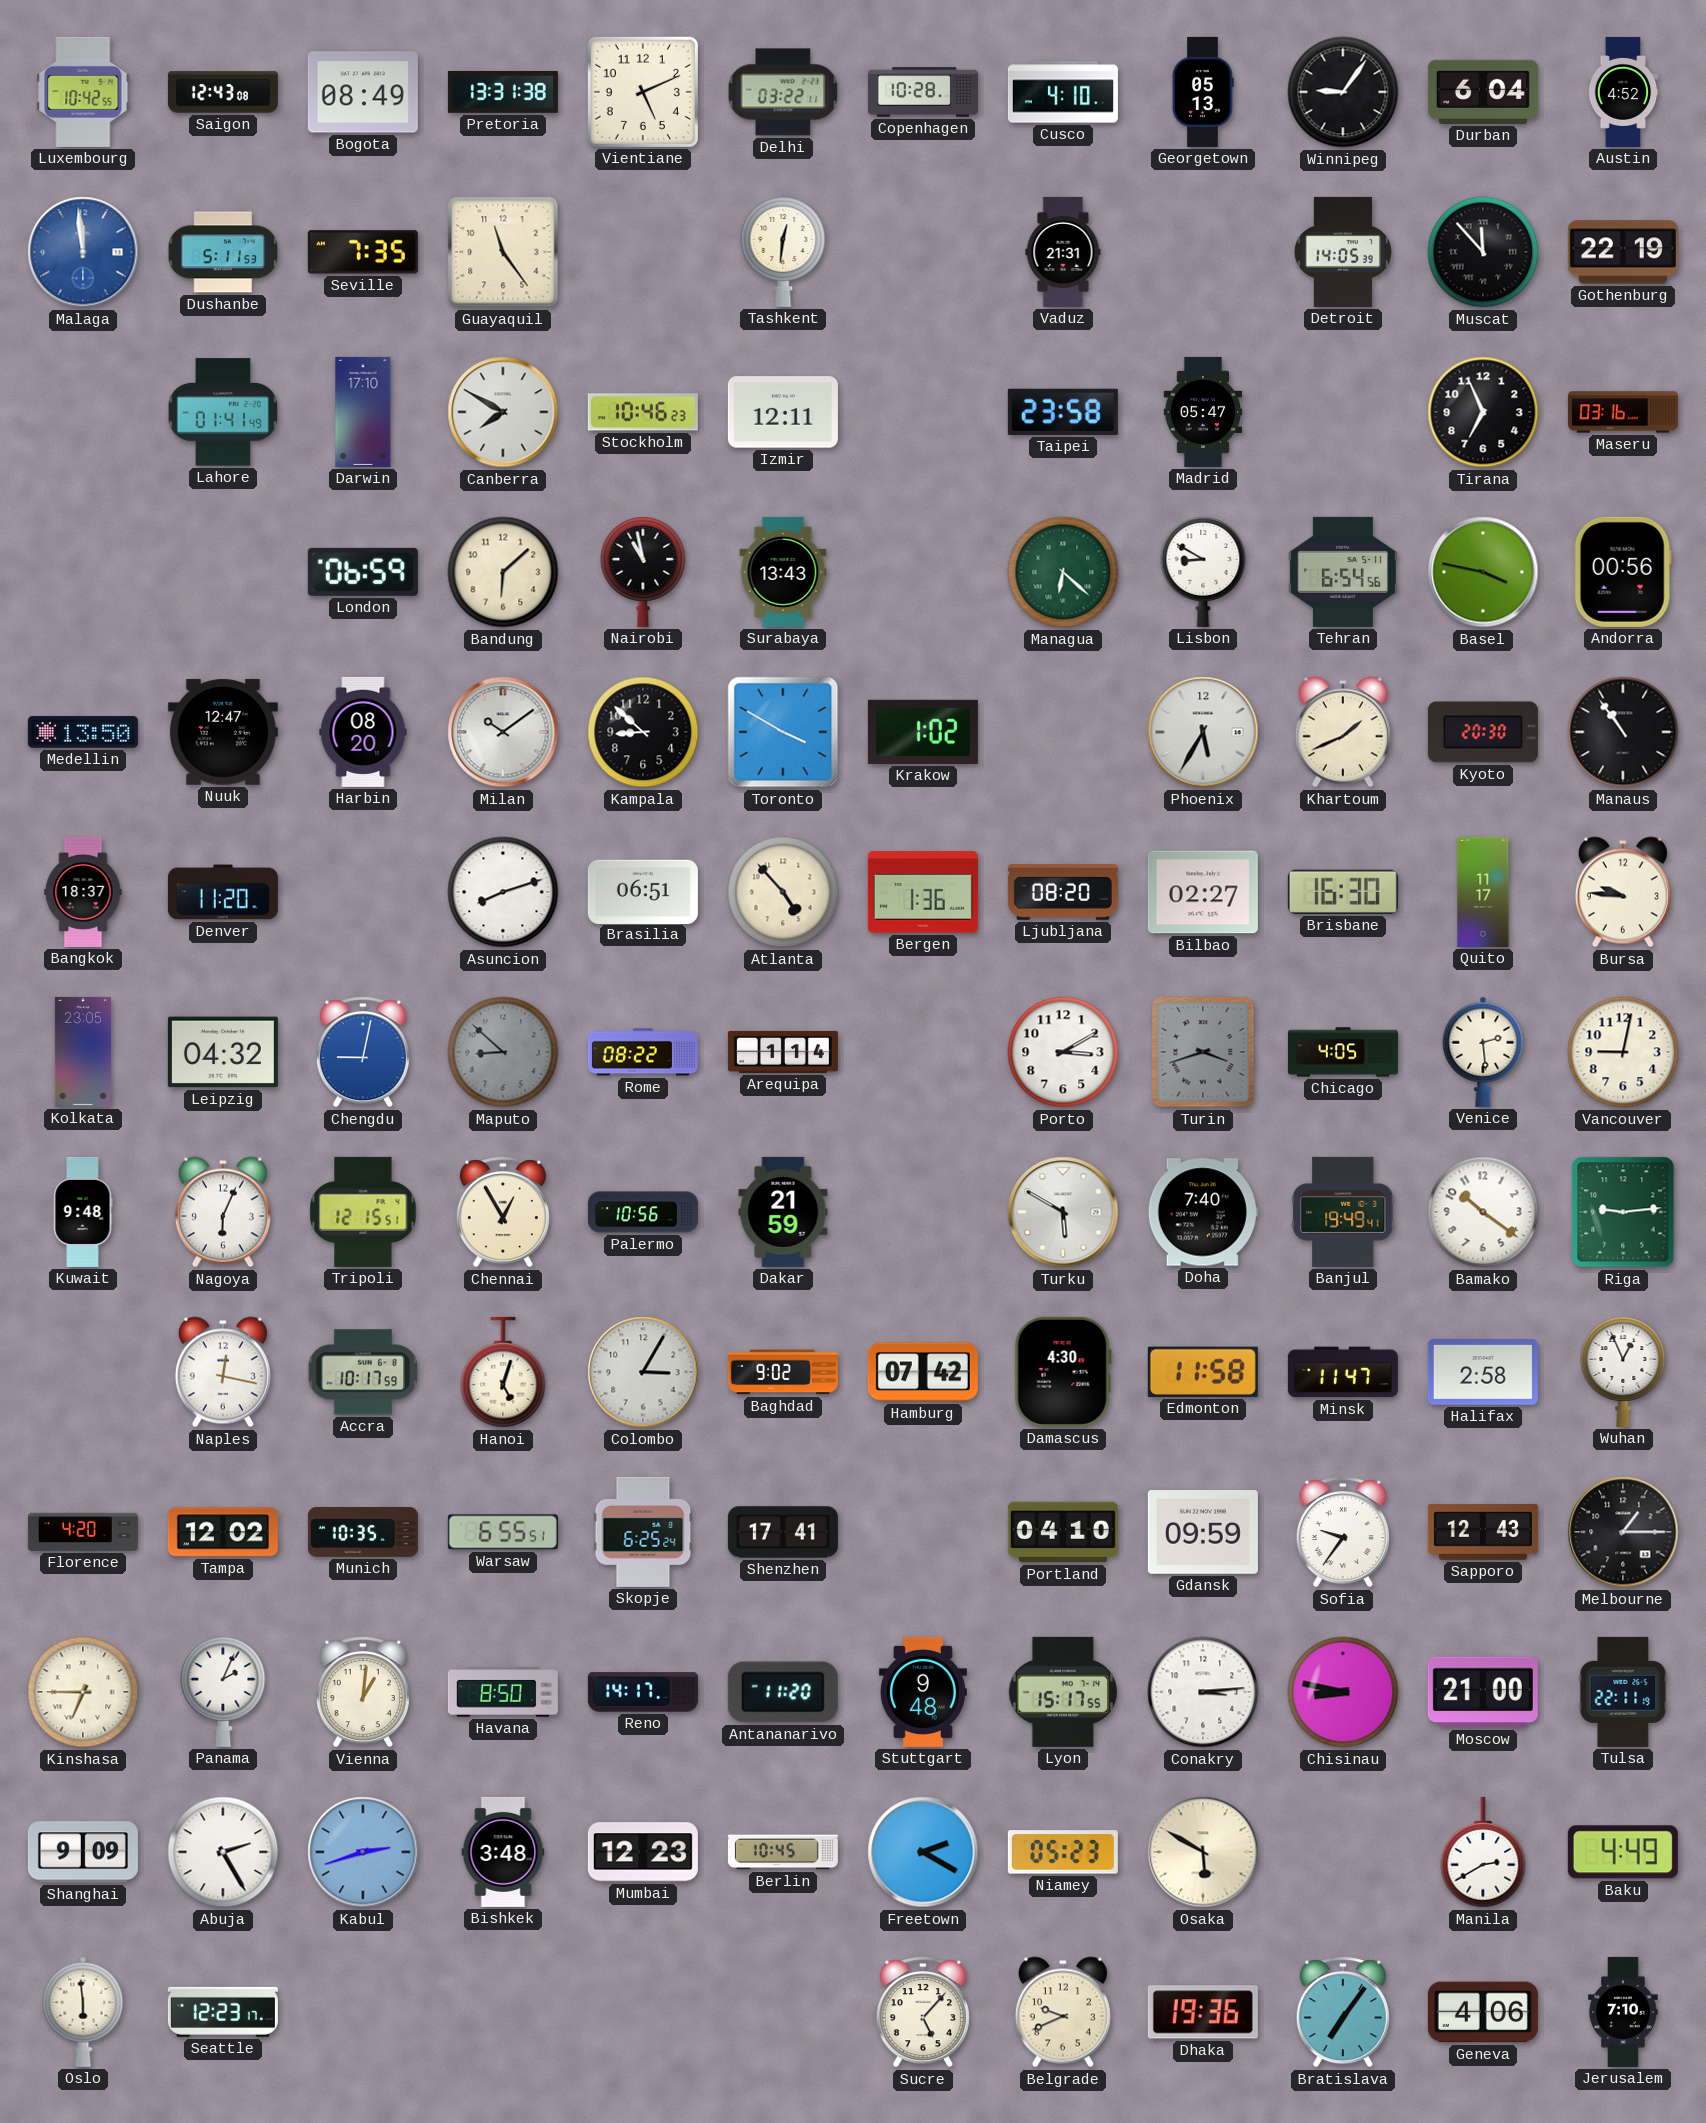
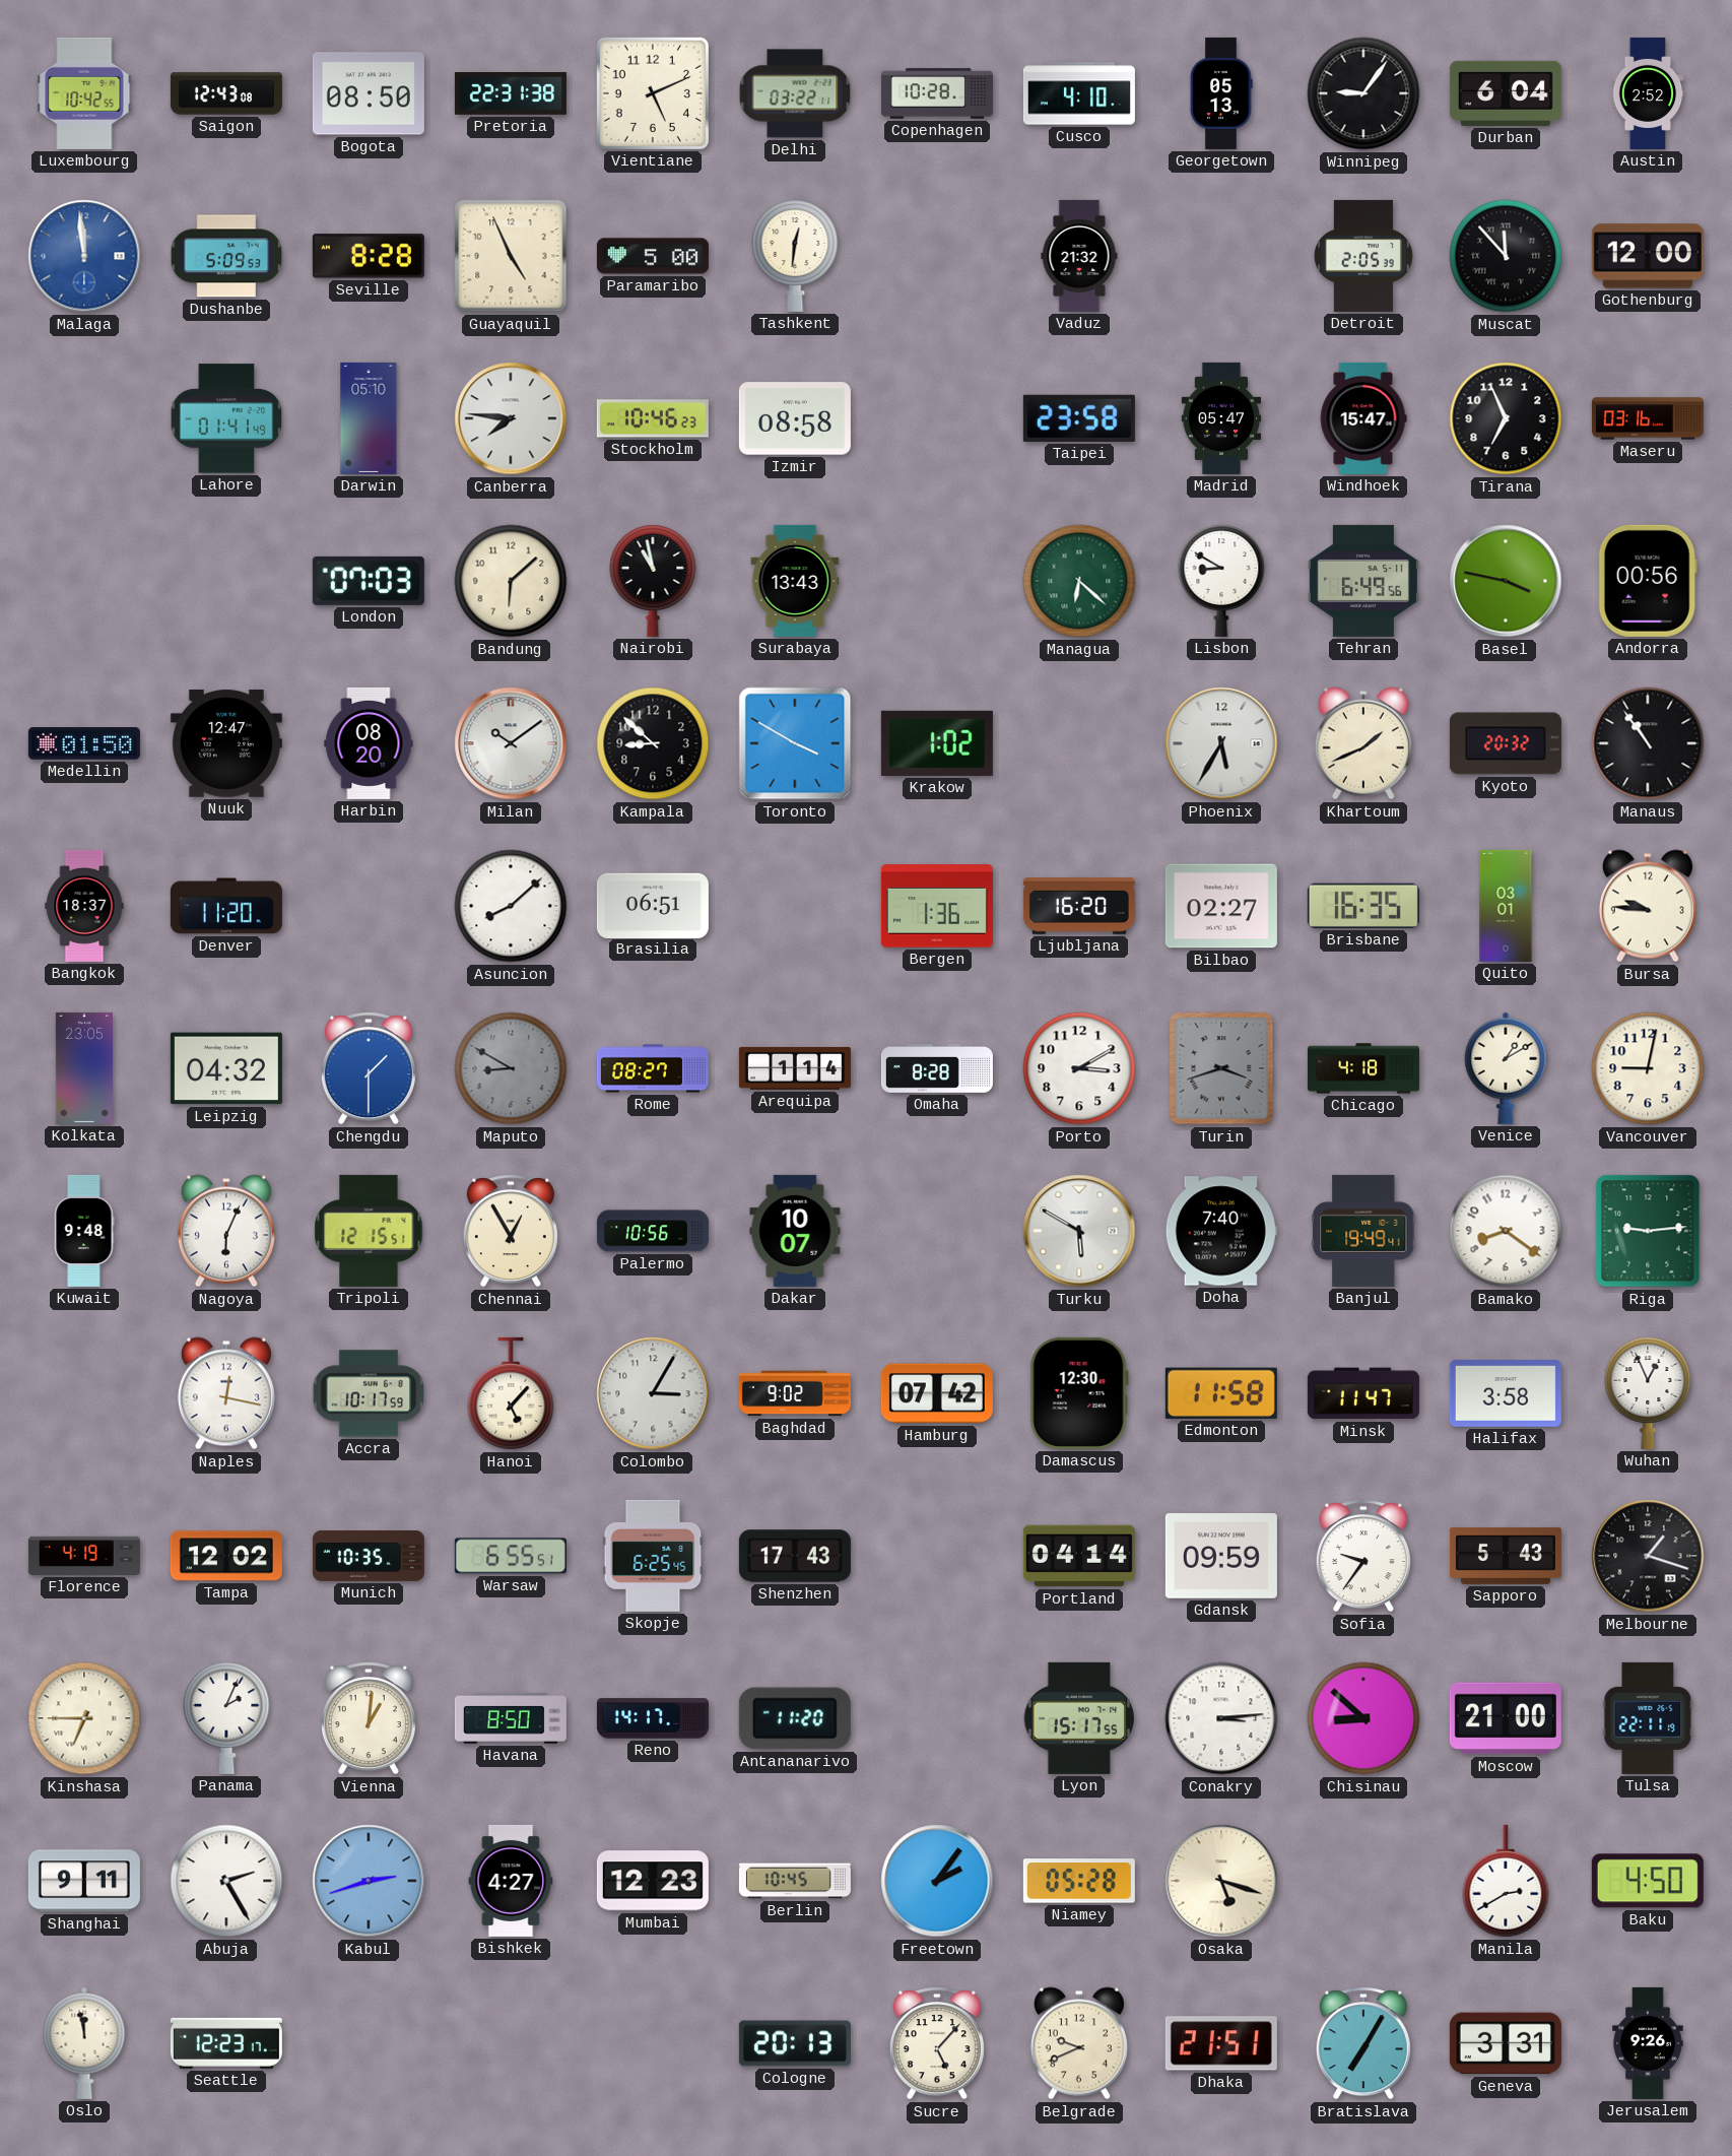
Bogota: 08:49 -> 08:50
Pretoria: 13:31 -> 22:31
Austin: 4:52 -> 2:52
Dushanbe: 5:11 -> 5:09
Seville: 7:35 -> 8:28
Guayaquil: 11:24 -> 4:56
Paramaribo: none -> 5:00
Vaduz: 21:31 -> 21:32
Detroit: 14:05 -> 2:05
Gothenburg: 22:19 -> 12:00
Darwin: 17:10 -> 05:10
Canberra: 7:50 -> 7:46
Izmir: 12:11 -> 08:58
Windhoek: none -> 15:47
London: 06:59 -> 07:03
Tehran: 6:54 -> 6:49
Medellin: 13:50 -> 01:50
Kyoto: 20:30 -> 20:32
Asuncion: 8:12 -> 8:08
Atlanta: 4:53 -> none
Ljubljana: 08:20 -> 16:20
Brisbane: 16:30 -> 16:35
Quito: 11:17 -> 03:01
Chengdu: 9:02 -> 1:30
Maputo: 8:52 -> 8:50
Rome: 08:22 -> 08:27
Omaha: none -> 8:28
Chicago: 4:05 -> 4:18
Venice: 2:29 -> 1:10
Dakar: 21:59 -> 10:07
Bamako: 10:21 -> 8:21
Hanoi: 5:03 -> 5:07
Damascus: 4:30 -> 12:30
Halifax: 2:58 -> 3:58
Florence: 4:20 -> 4:19
Skopje: 6:25:24 -> 6:25:45
Shenzhen: 17:41 -> 17:43
Portland: 04:10 -> 04:14
Sapporo: 12:43 -> 5:43
Melbourne: 1:15 -> 1:18
Stuttgart: 9:48 -> none
Chisinau: 8:47 -> 8:52
Shanghai: 9:09 -> 9:11
Bishkek: 3:48 -> 4:27
Freetown: 2:20 -> 2:06
Niamey: 05:23 -> 05:28
Osaka: 5:50 -> 5:18
Baku: 4:49 -> 4:50
Oslo: 5:59 -> 11:58
Cologne: none -> 20:13
Dhaka: 19:36 -> 21:51
Bratislava: 7:06 -> 7:05
Geneva: 4:06 -> 3:31
Jerusalem: 7:10 -> 9:26
